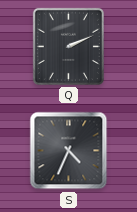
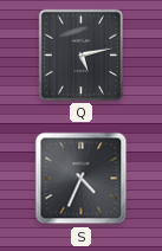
Q: 2:11 -> 5:13
